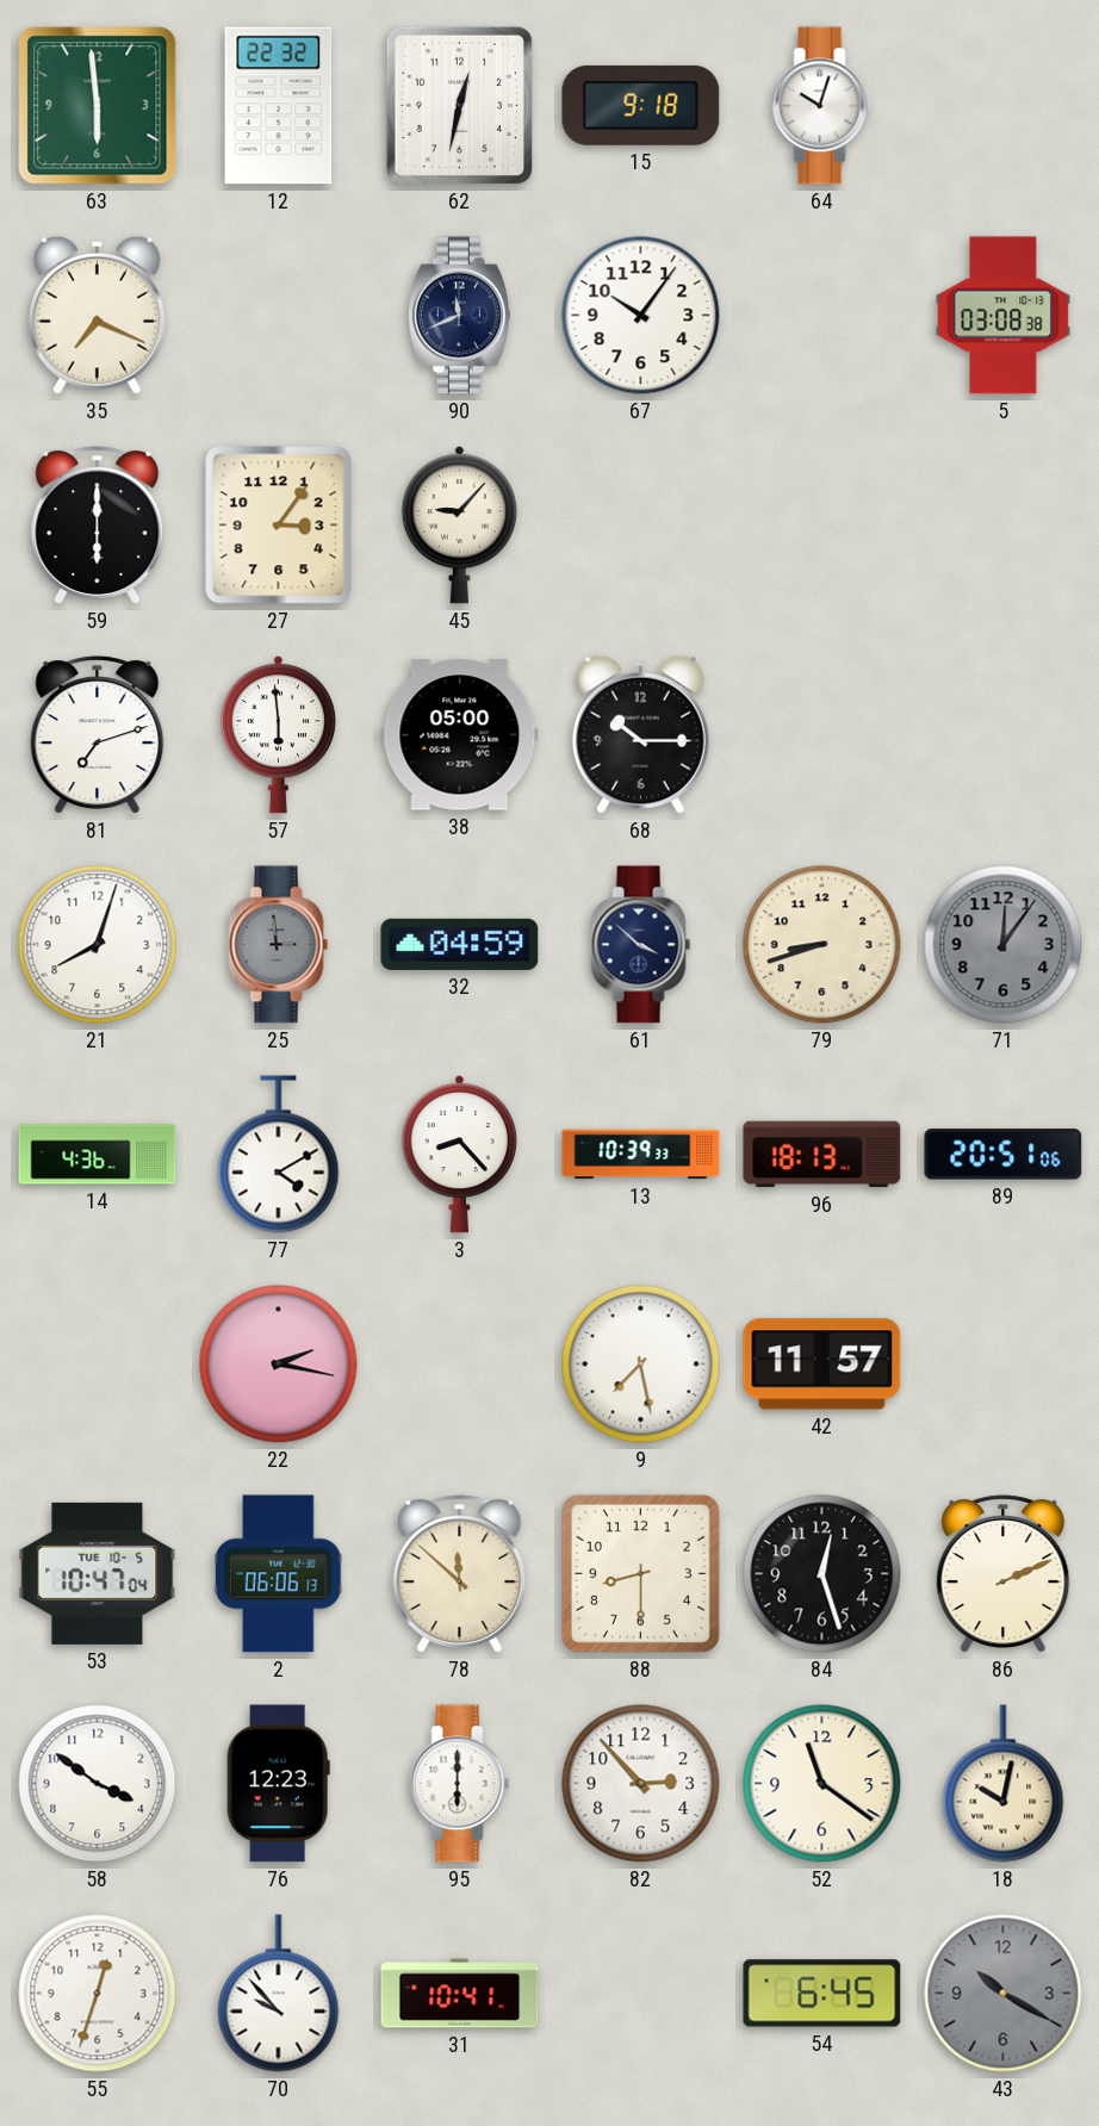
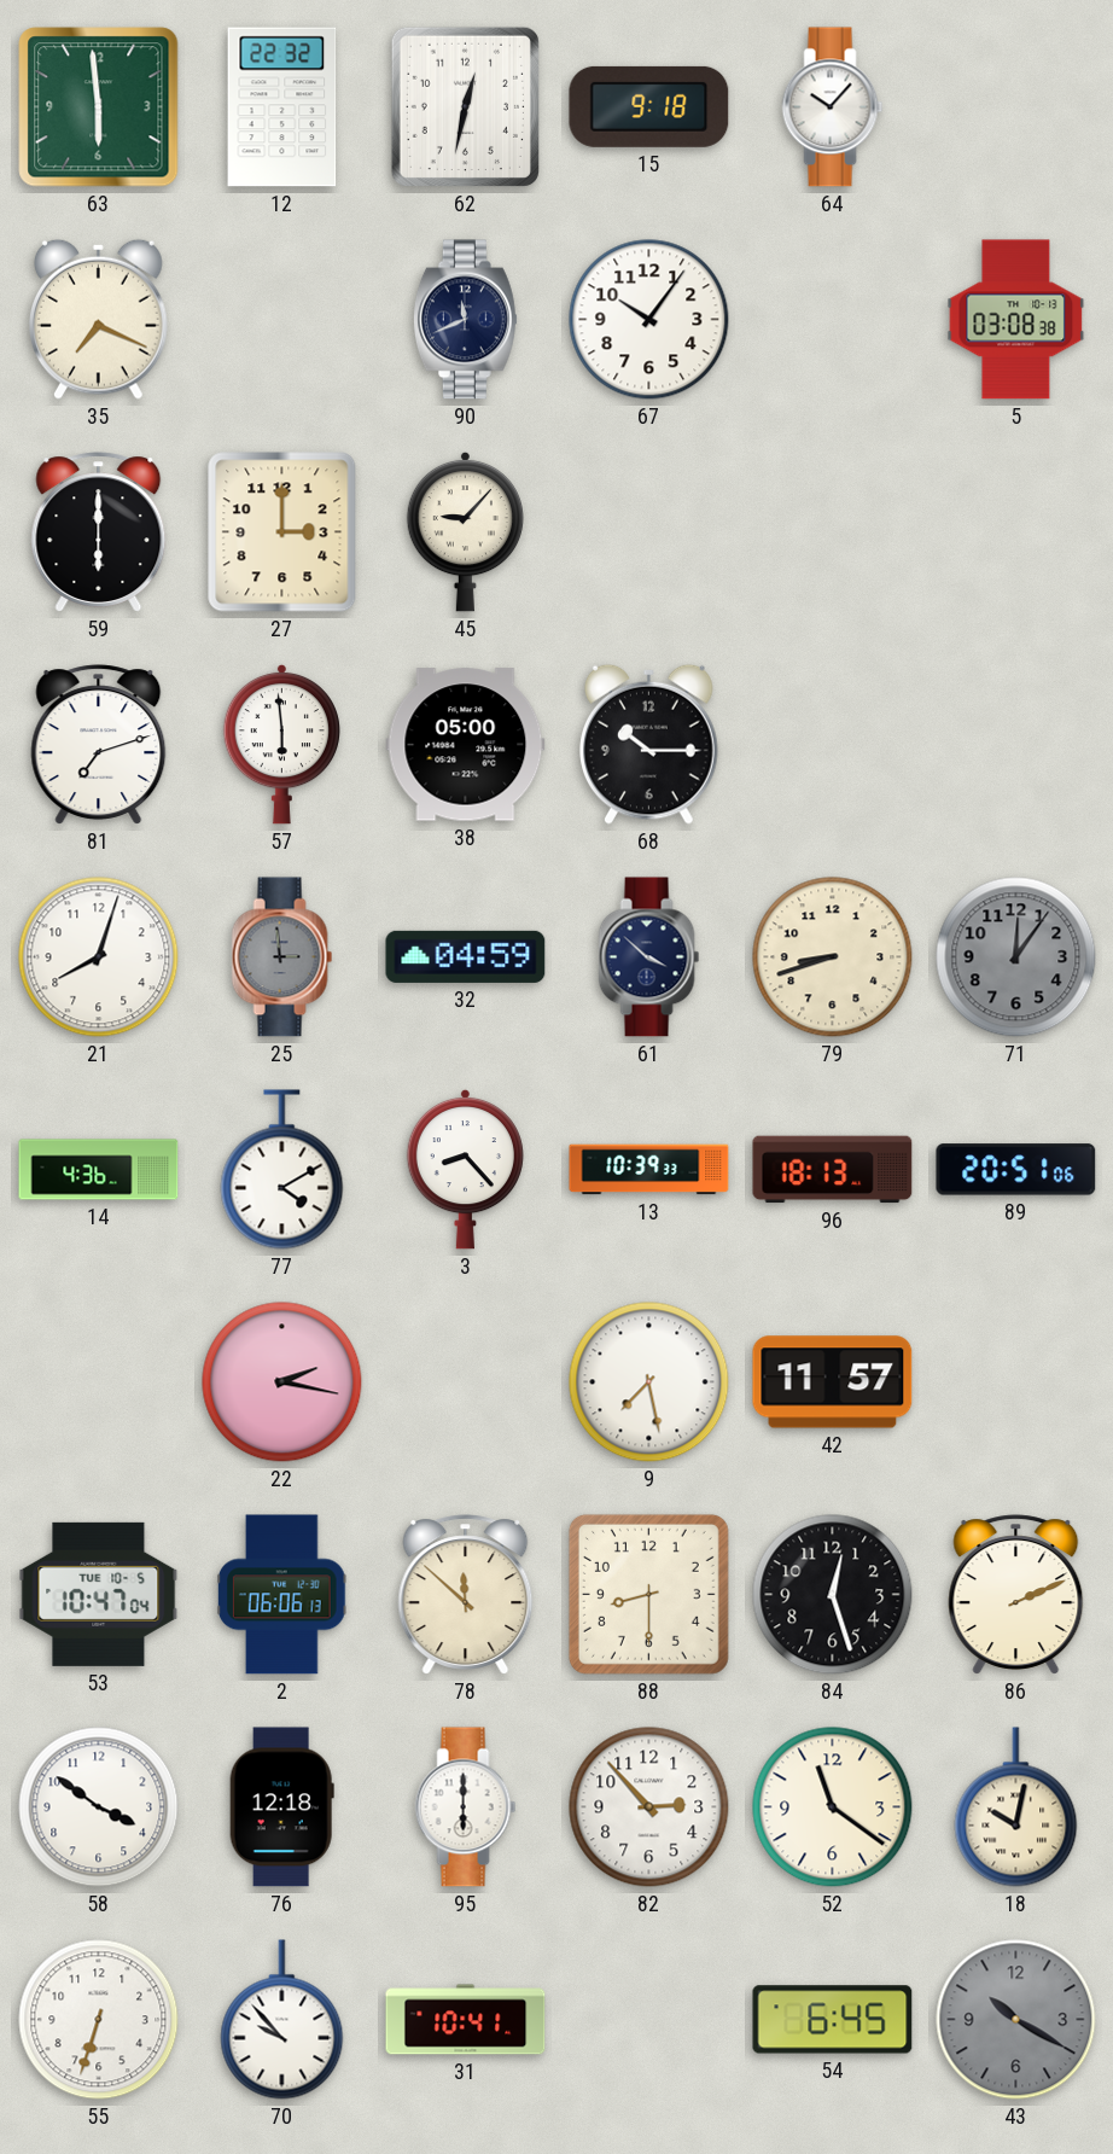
64: 10:03 -> 10:07
27: 3:06 -> 3:00
76: 12:23 -> 12:18
55: 12:33 -> 6:33
